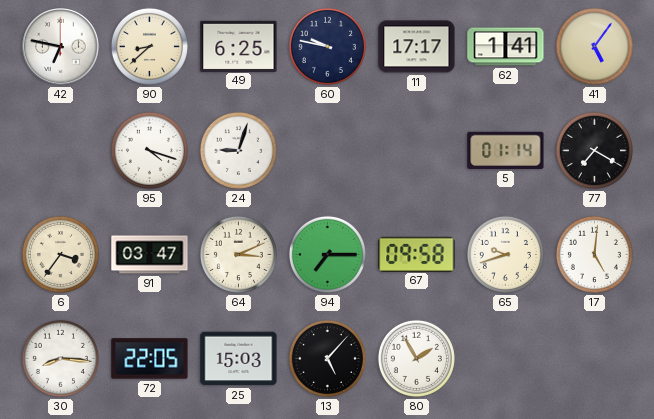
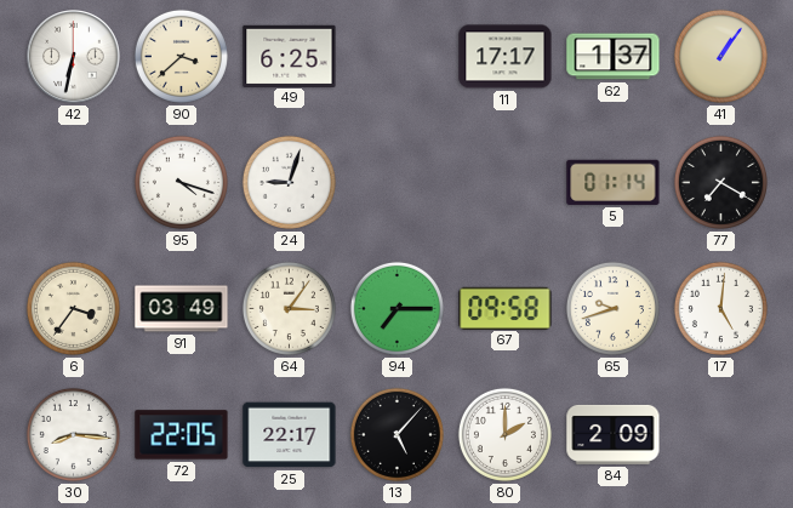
42: 6:47 -> 6:32
90: 8:38 -> 3:38
60: 9:47 -> none
62: 1:41 -> 1:37
41: 5:06 -> 1:06
91: 03:47 -> 03:49
64: 3:11 -> 3:06
25: 15:03 -> 22:17
80: 1:55 -> 2:00
84: none -> 2:09
